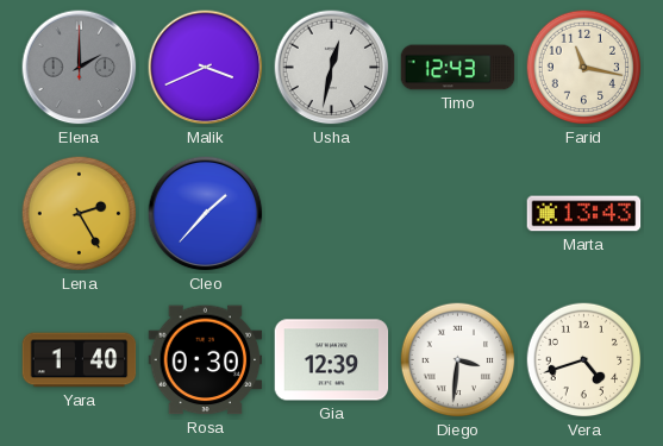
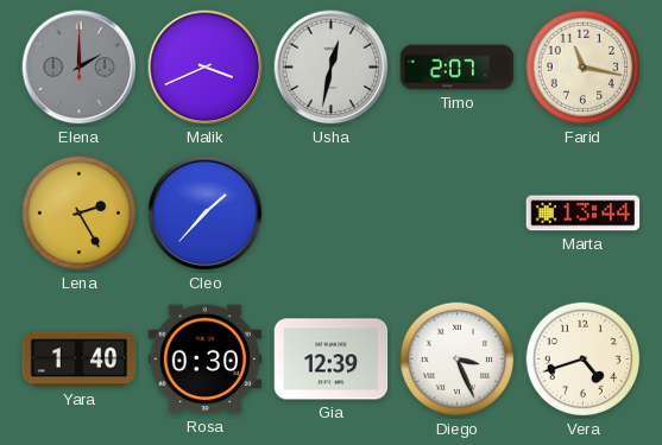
Timo: 12:43 -> 2:07
Marta: 13:43 -> 13:44
Diego: 3:31 -> 3:26
